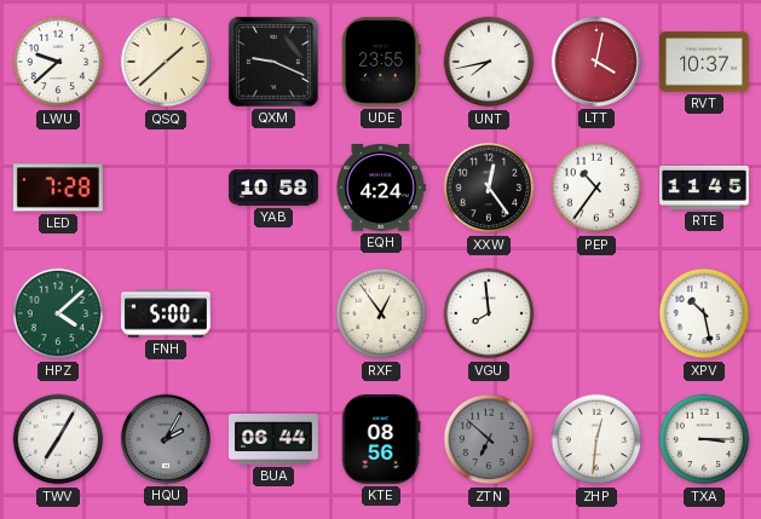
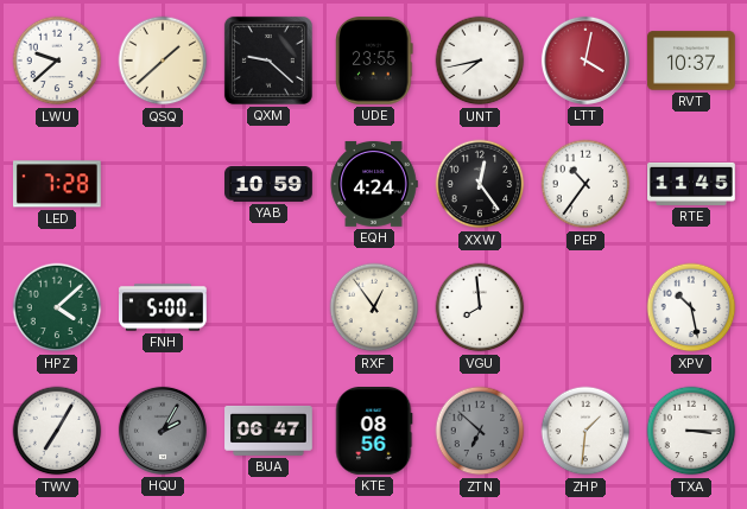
QXM: 9:19 -> 9:22
YAB: 10:58 -> 10:59
BUA: 06:44 -> 06:47
ZHP: 12:31 -> 1:31
